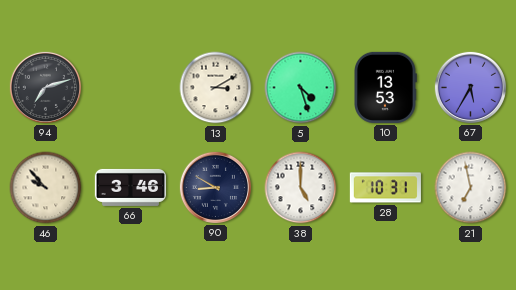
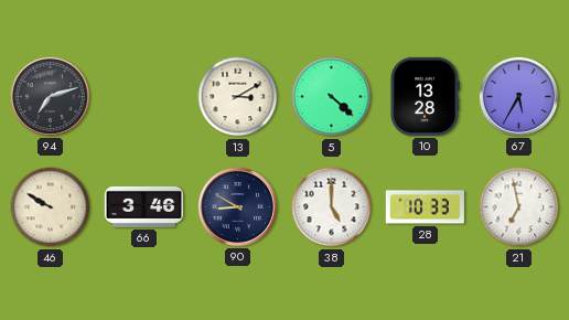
5: 4:27 -> 4:22
10: 13:53 -> 13:28
46: 9:53 -> 9:50
28: 10:31 -> 10:33
